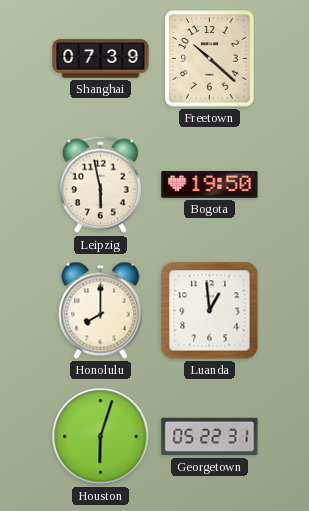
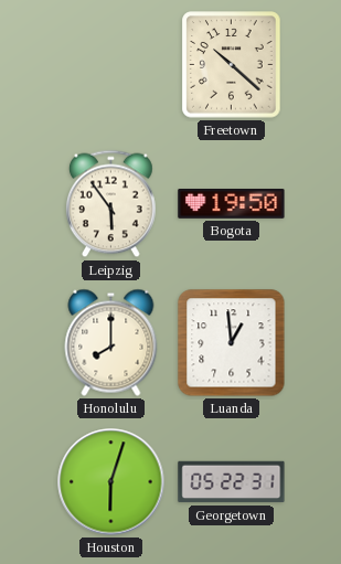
Shanghai: 07:39 -> none
Leipzig: 5:58 -> 5:54
